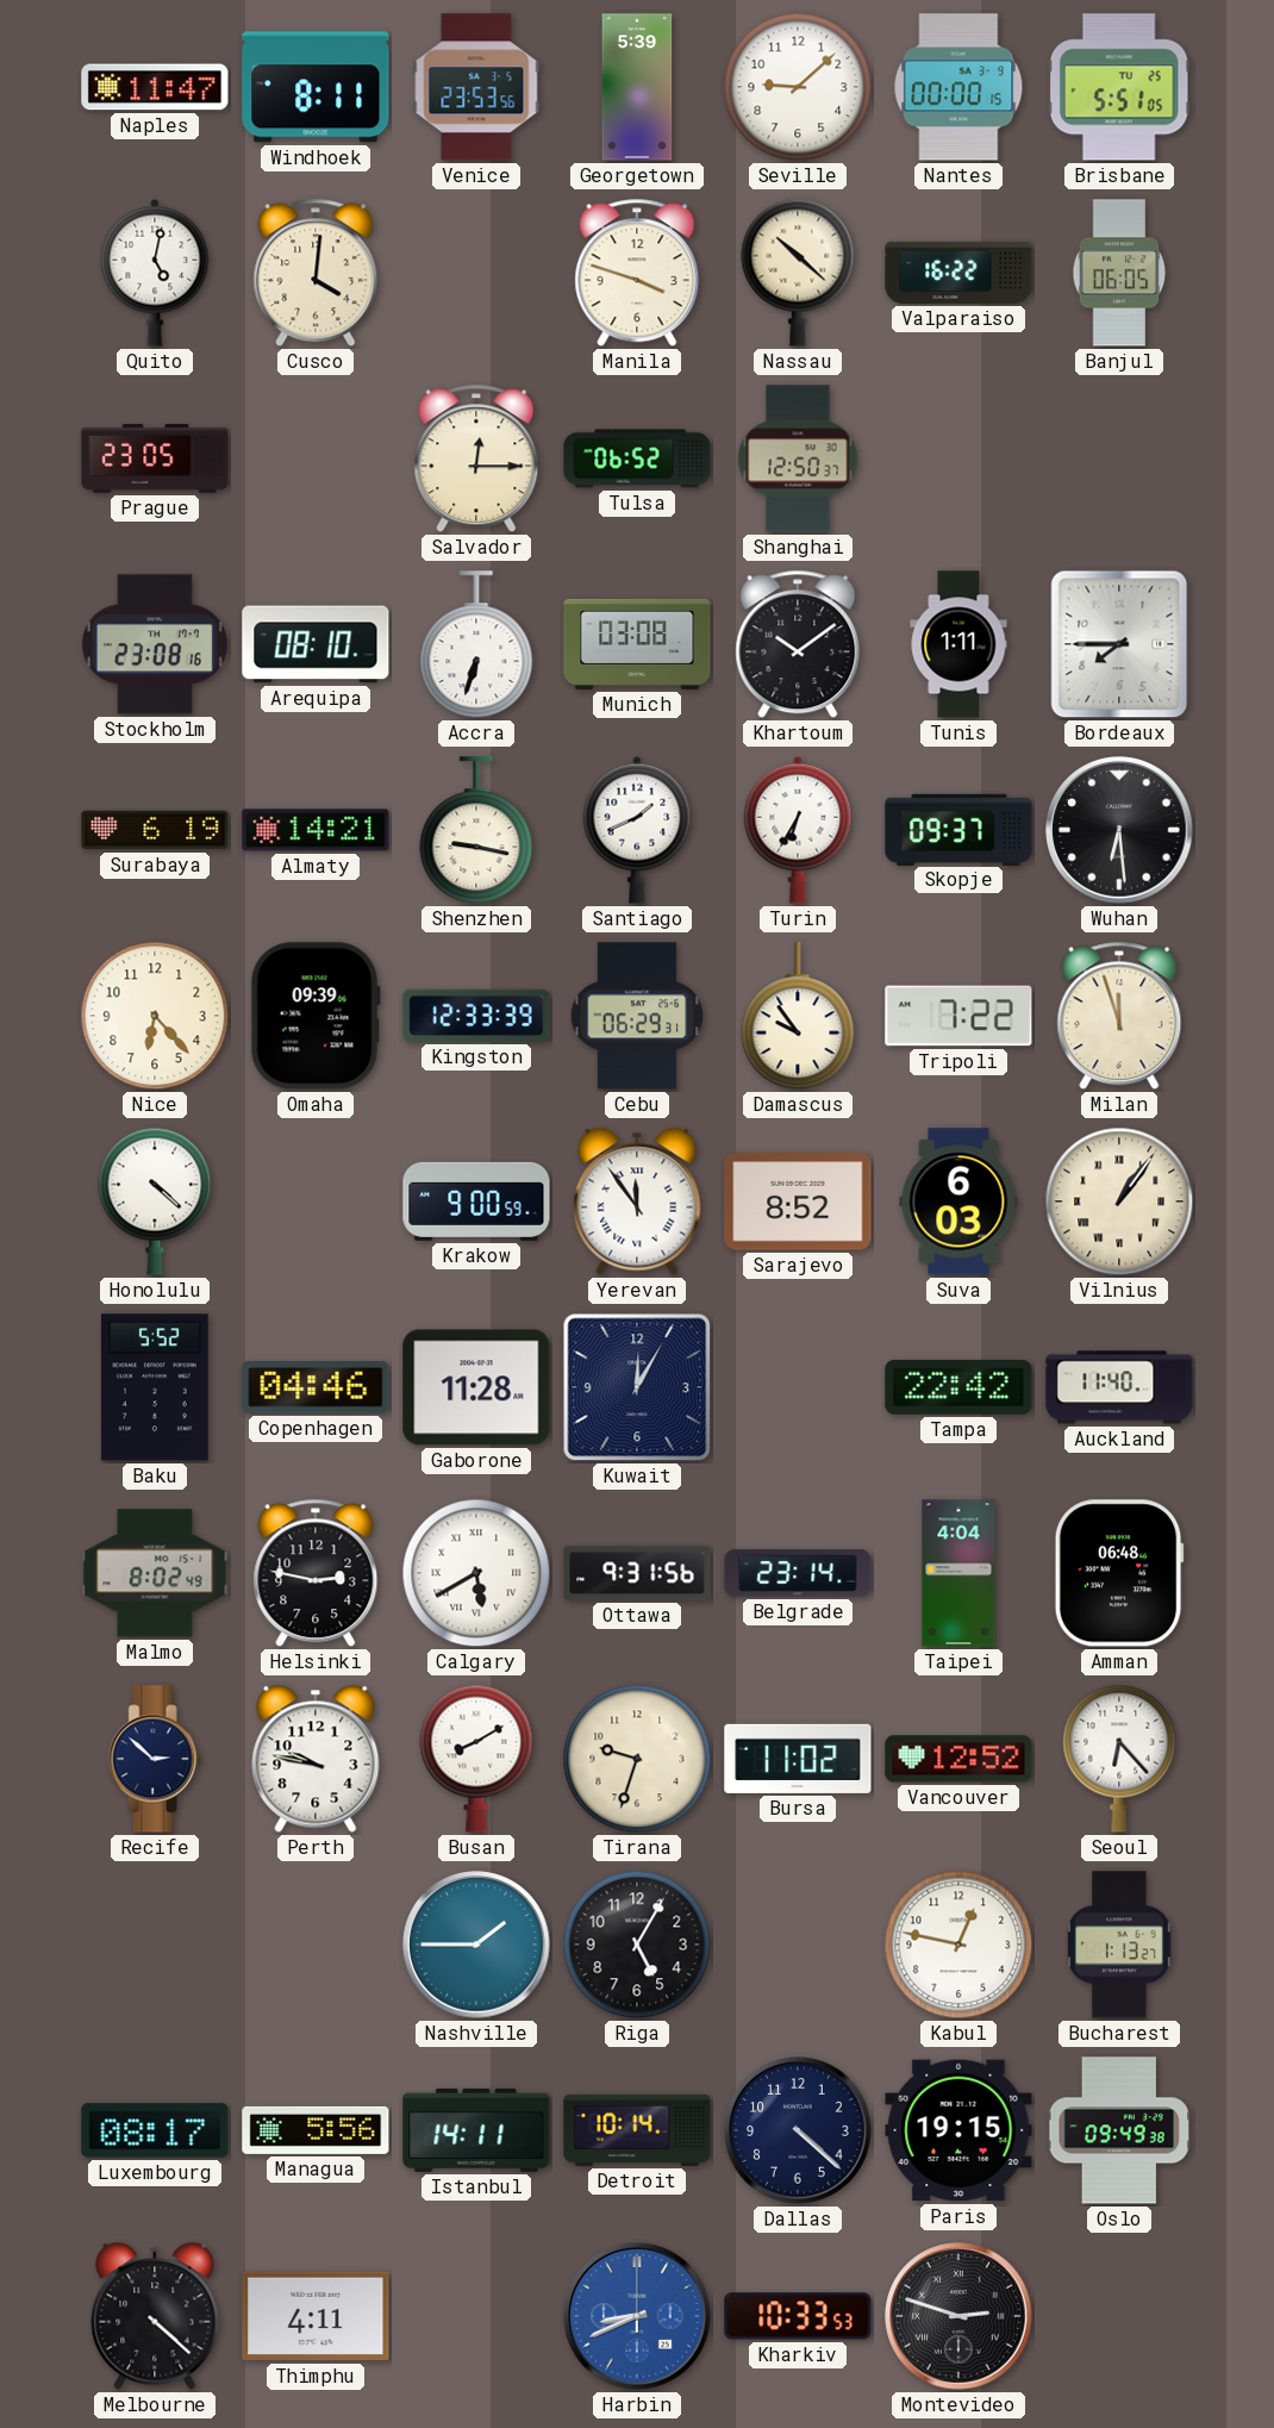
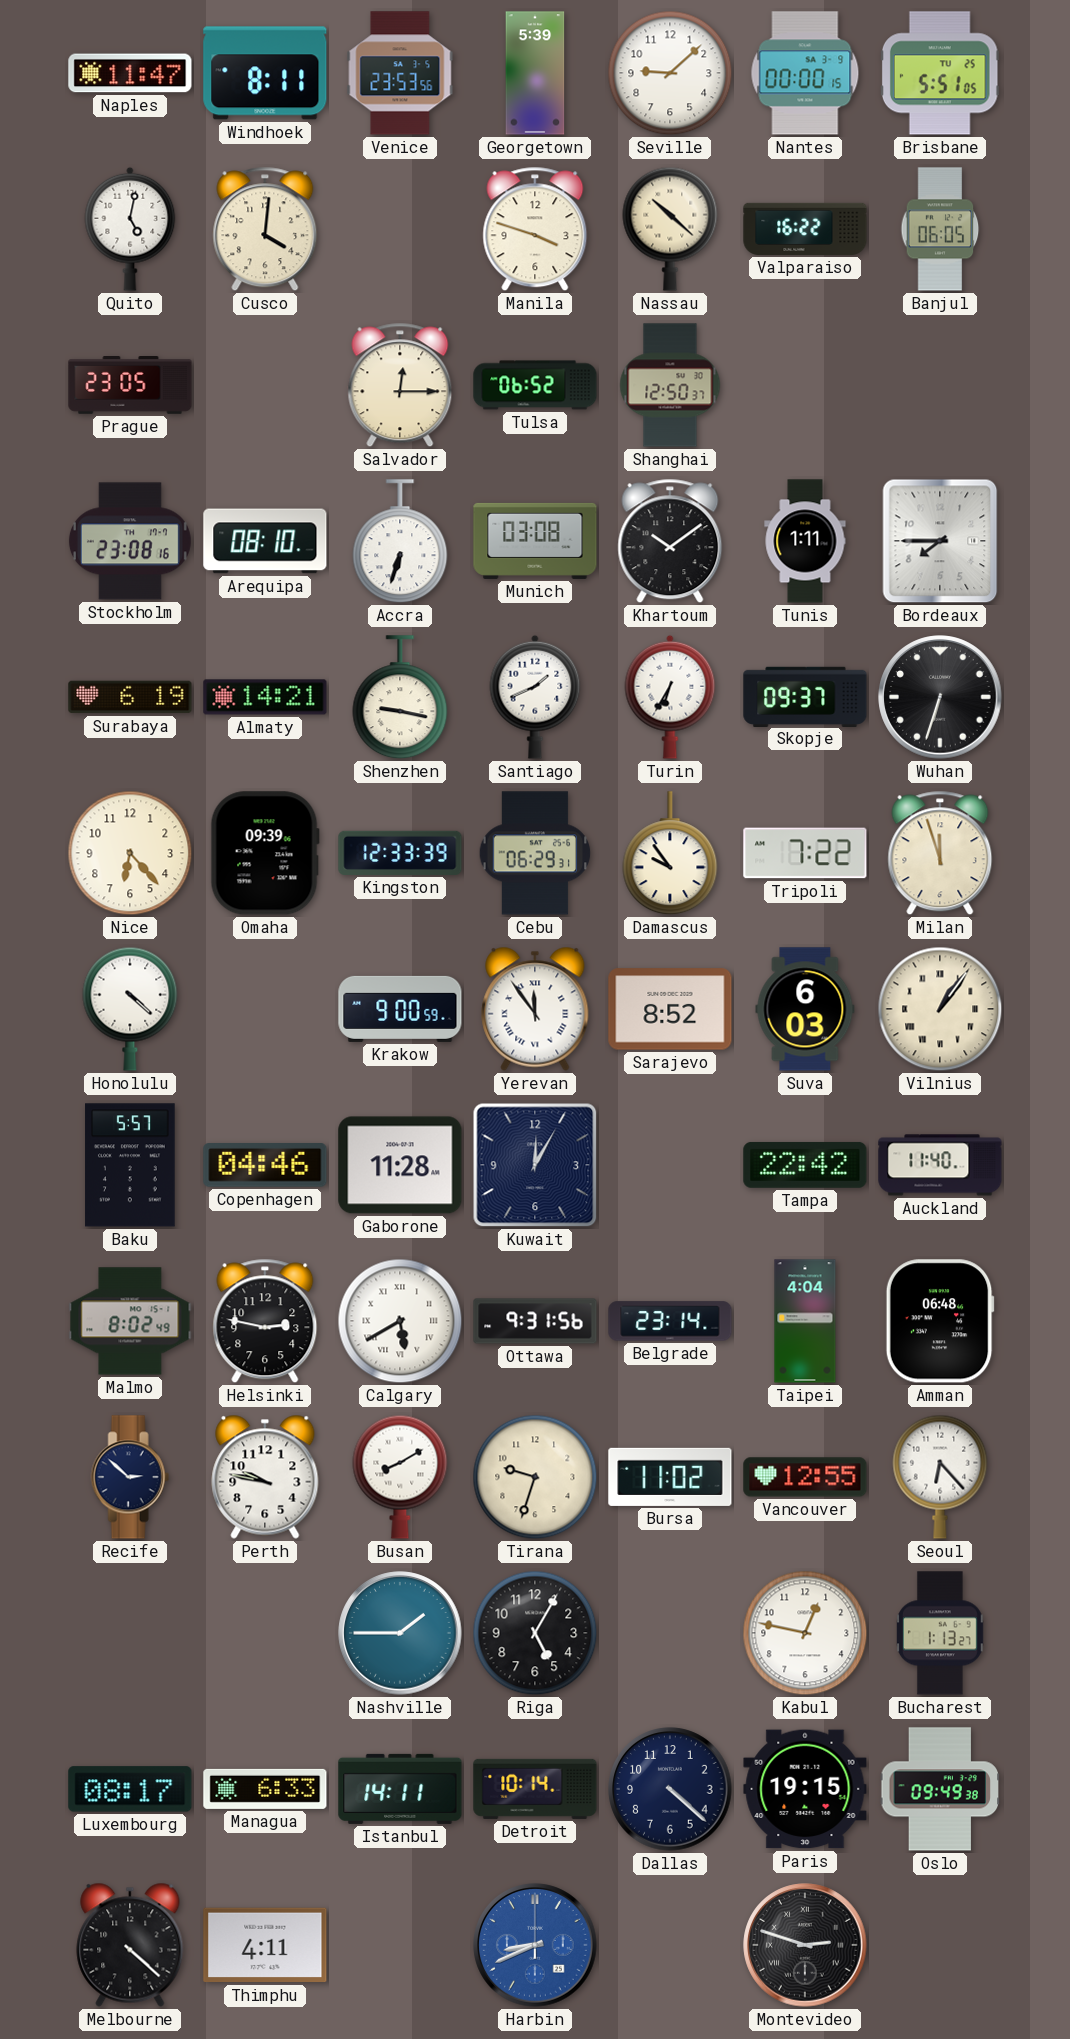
Wuhan: 6:29 -> 6:33
Baku: 5:52 -> 5:57
Vancouver: 12:52 -> 12:55
Managua: 5:56 -> 6:33
Kharkiv: 10:33 -> none
